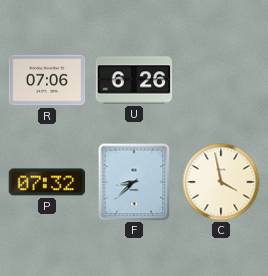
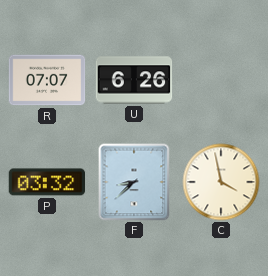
R: 07:06 -> 07:07
P: 07:32 -> 03:32
